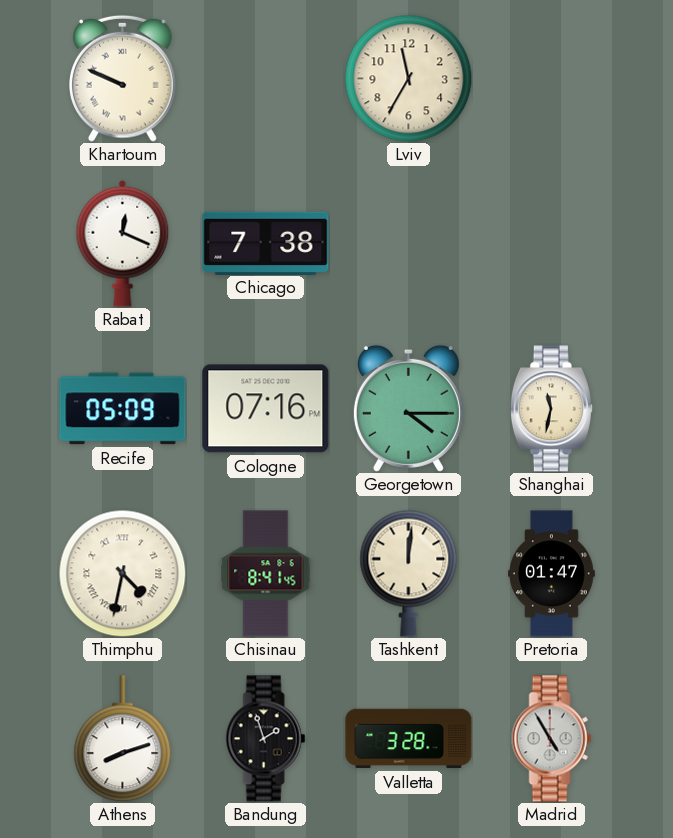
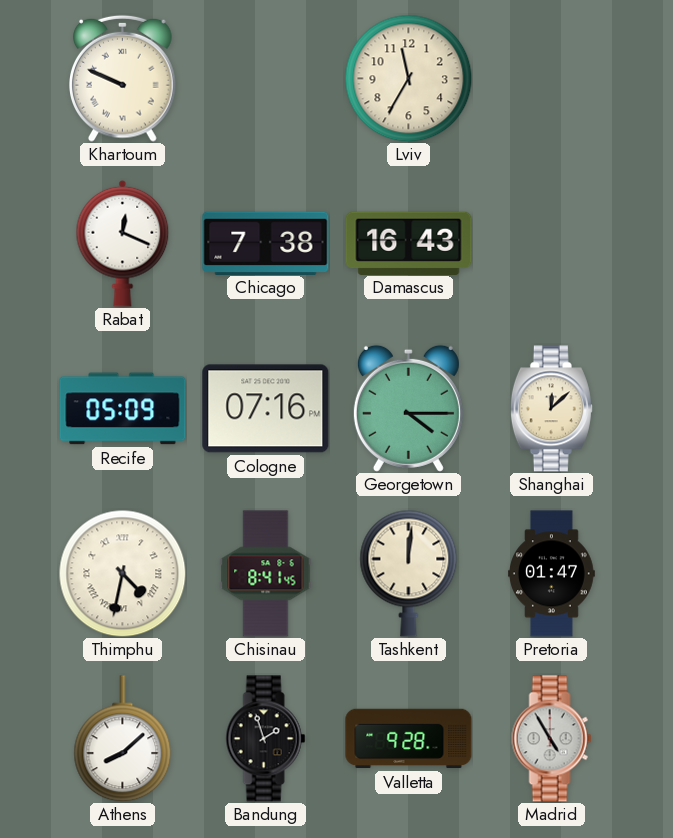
Damascus: none -> 16:43
Shanghai: 11:32 -> 12:08
Athens: 8:12 -> 8:08
Valletta: 3:28 -> 9:28
